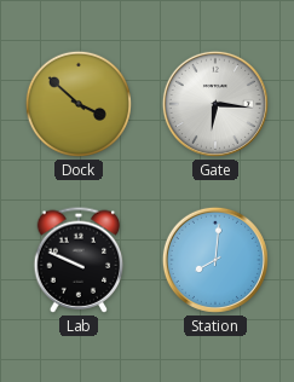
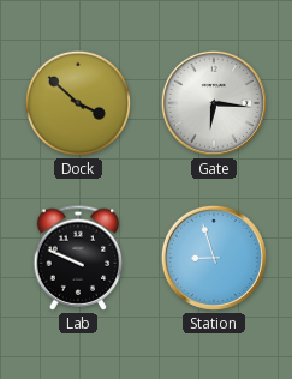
Station: 8:01 -> 8:57
